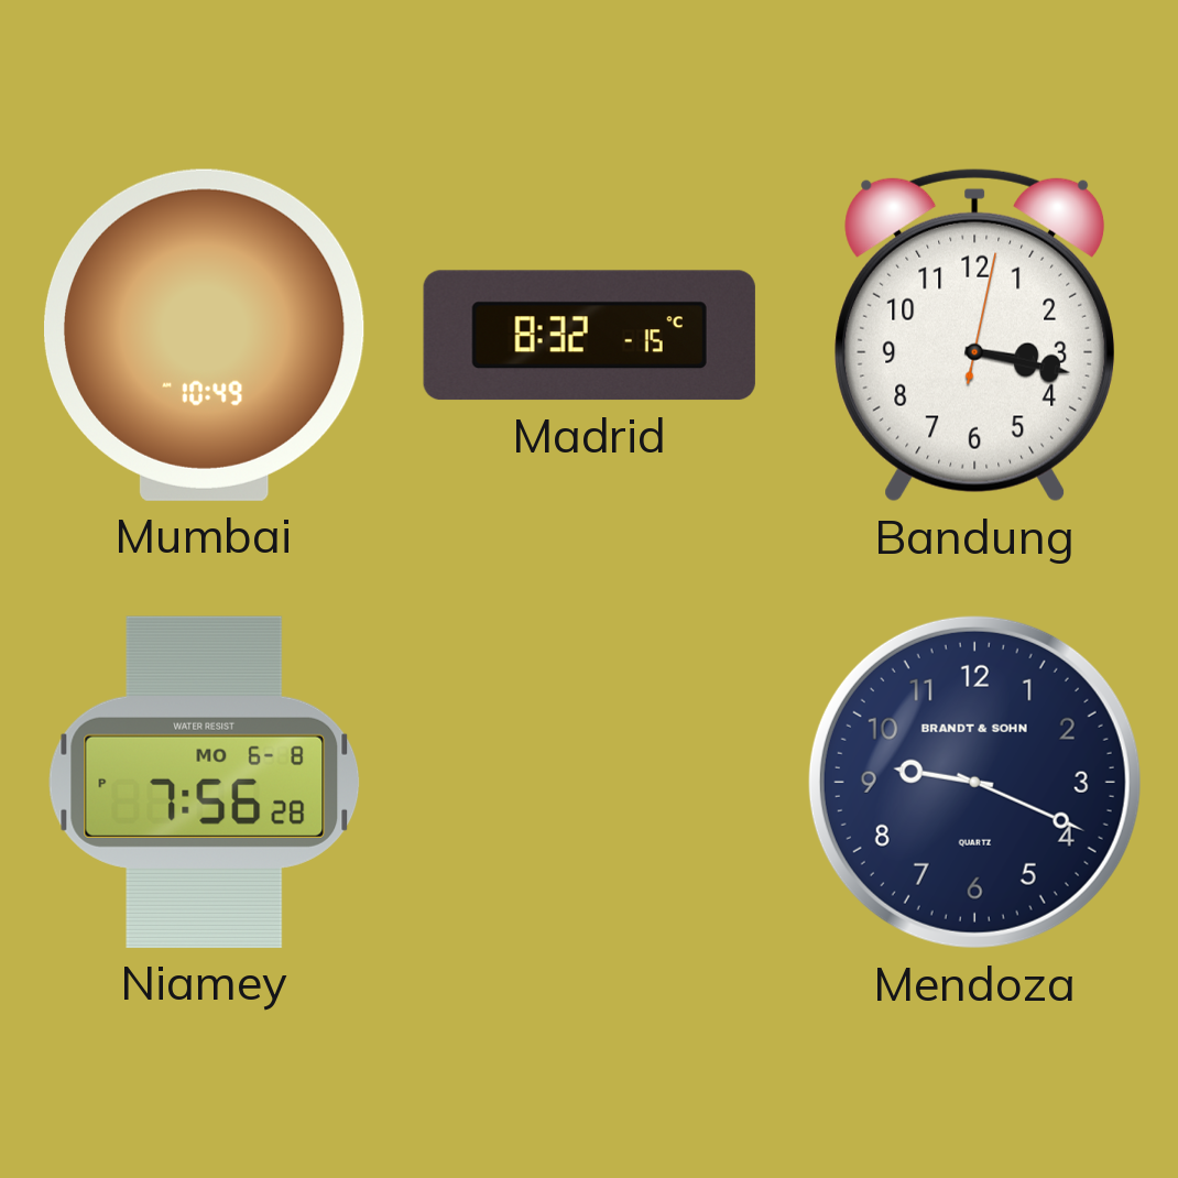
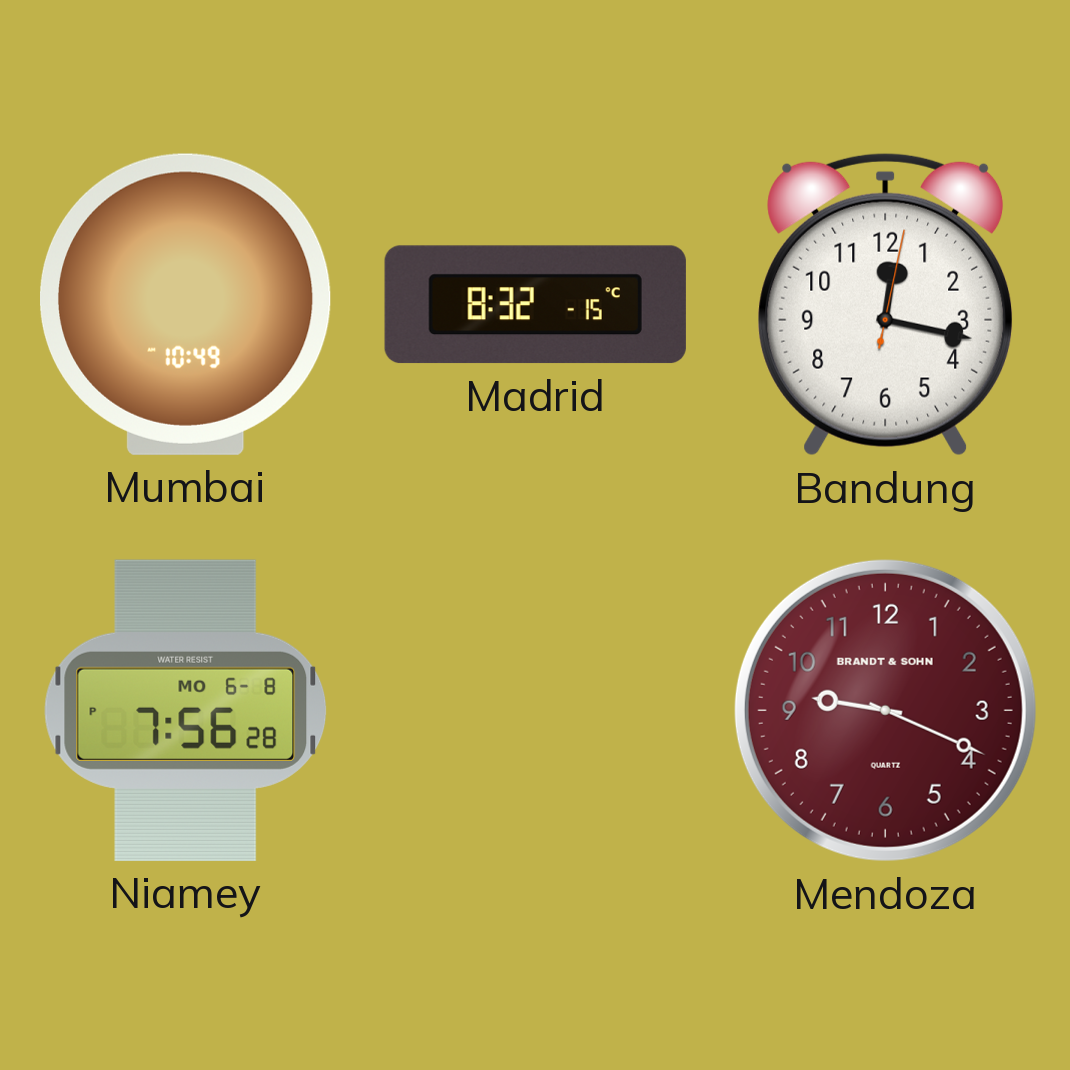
Bandung: 3:17 -> 12:17
Mendoza dial: navy -> burgundy
